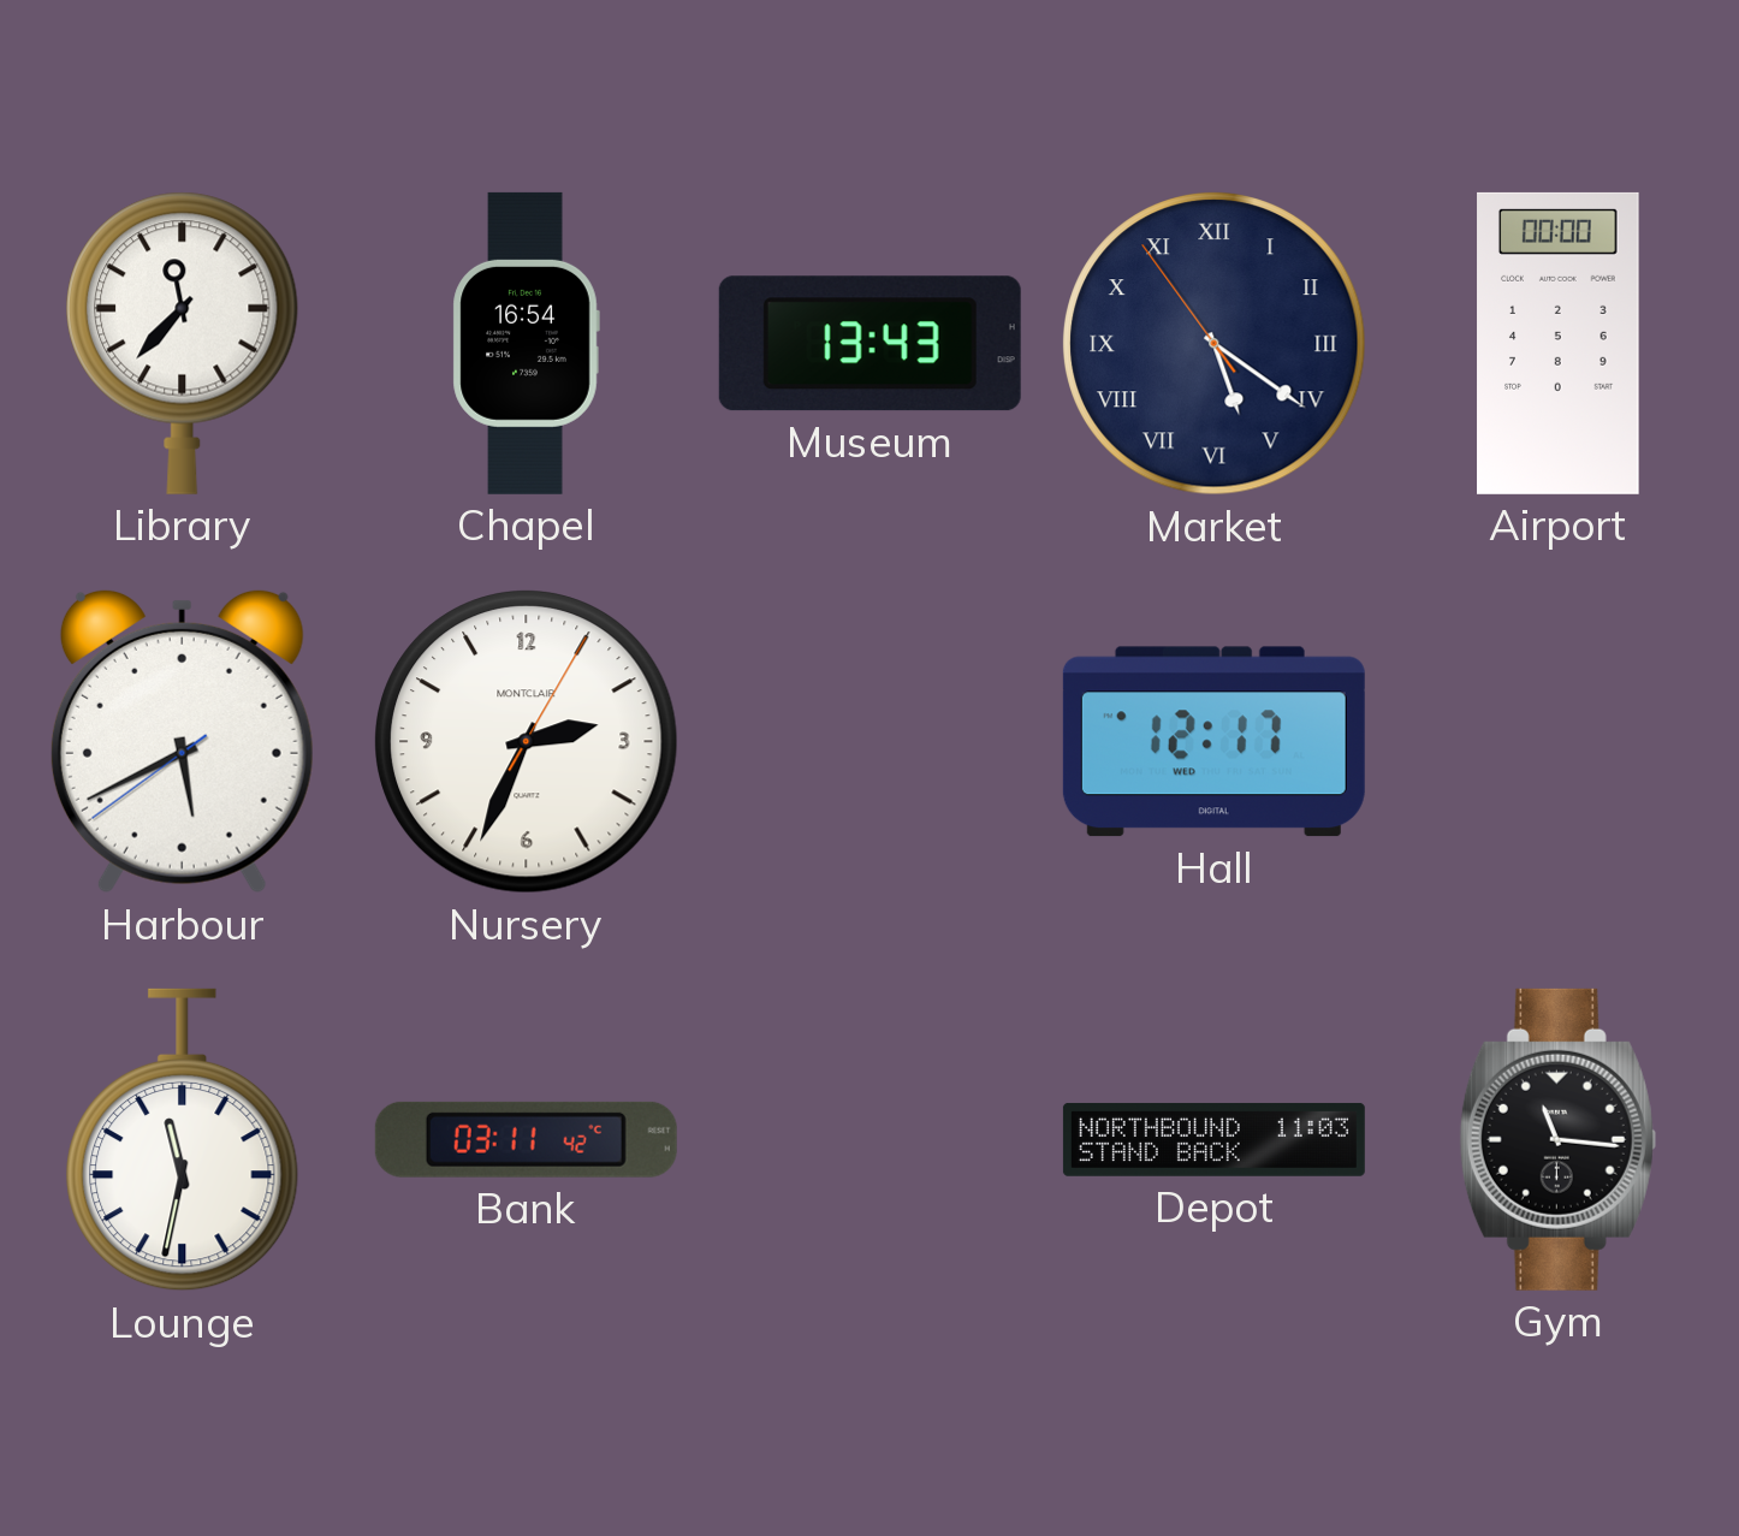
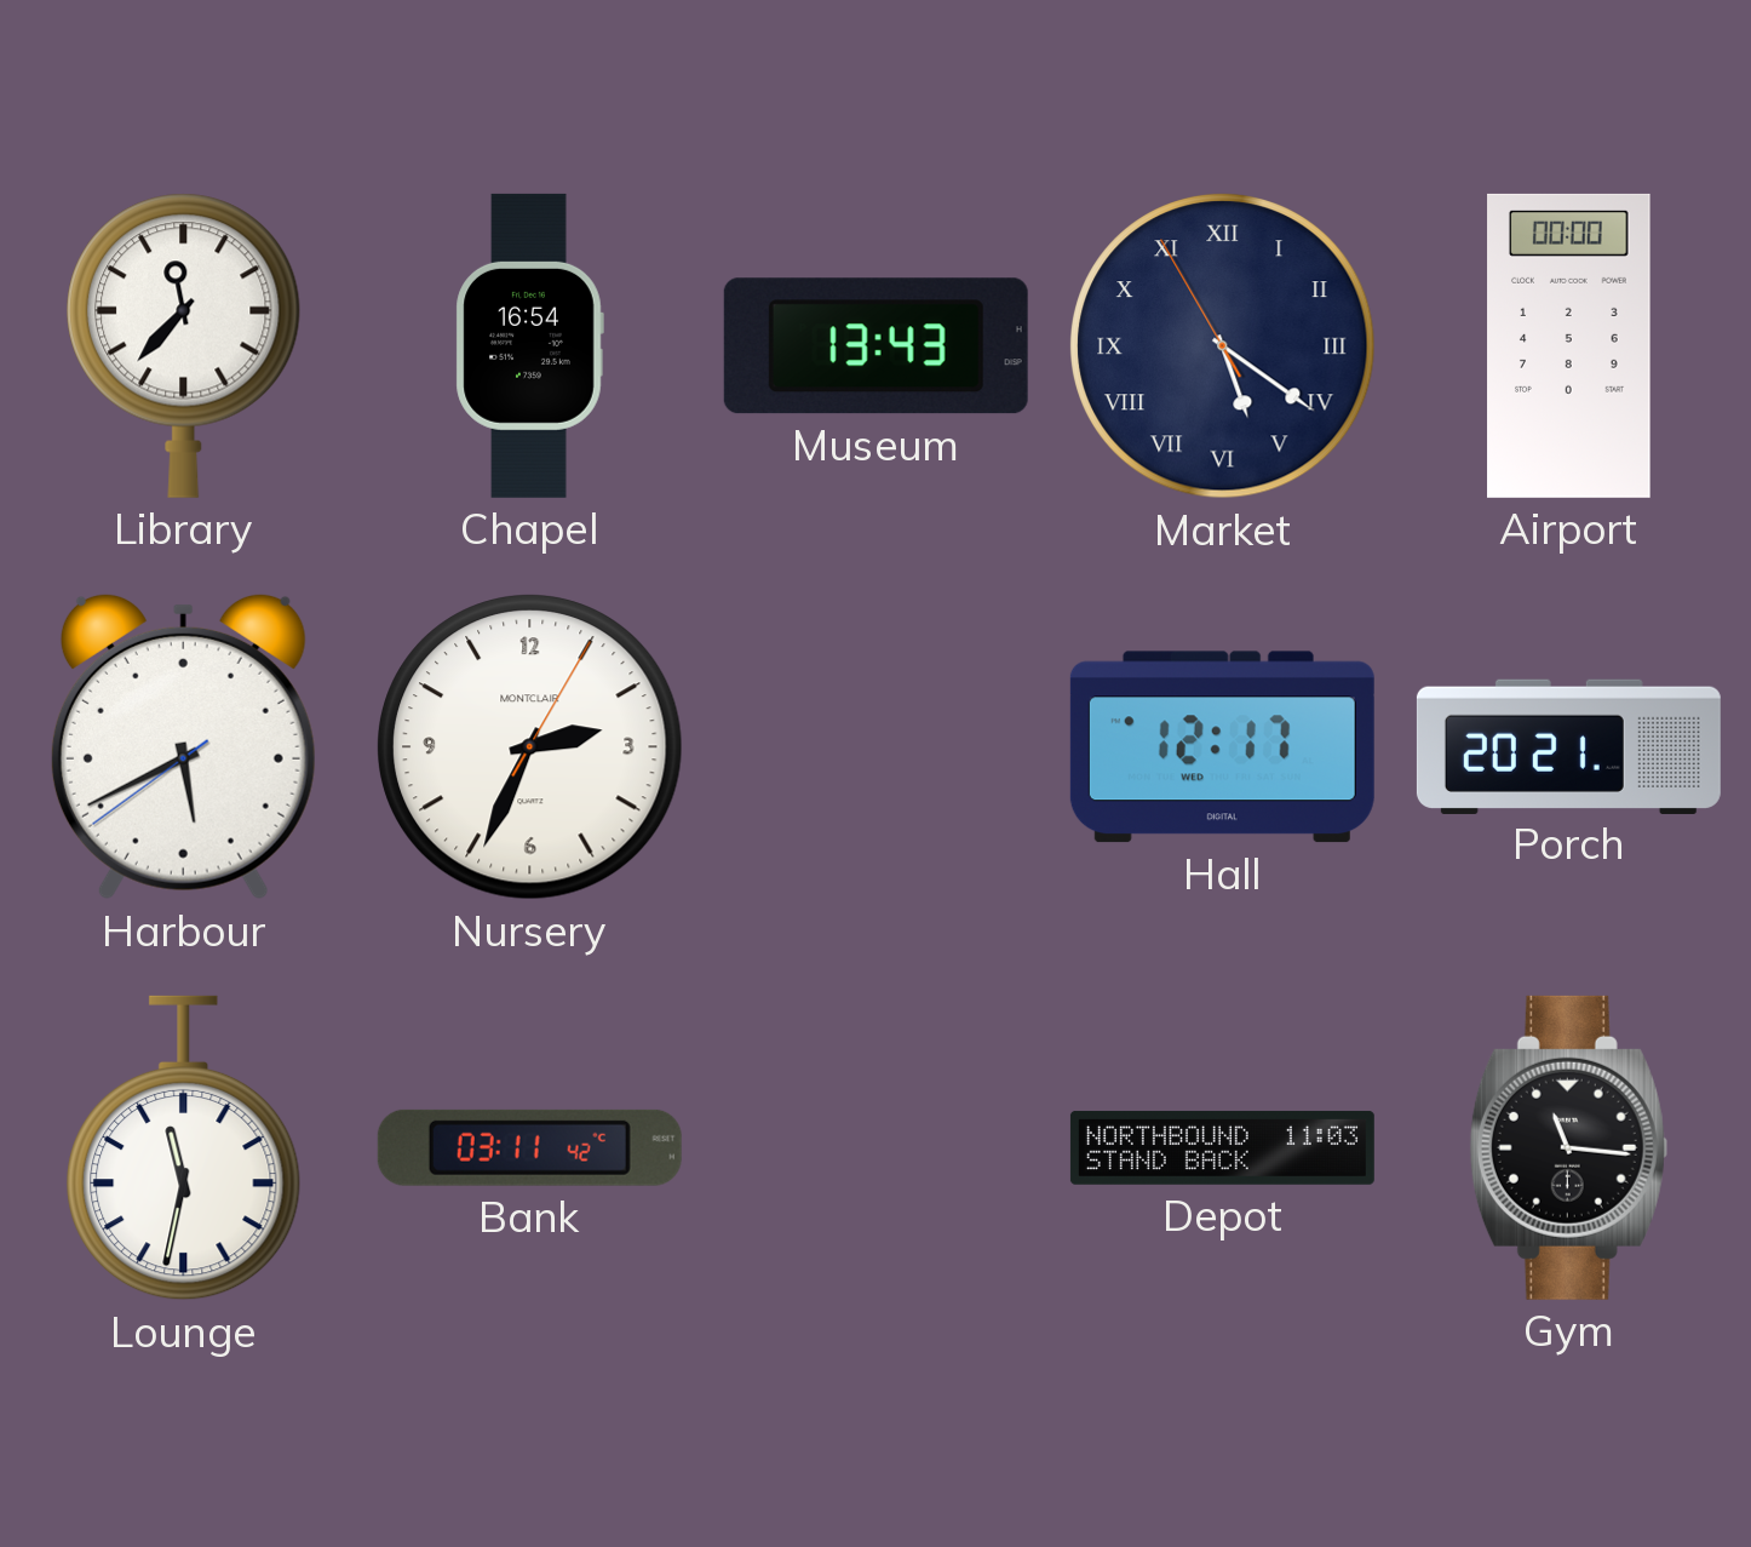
Market: 5:20:54 -> 5:20:55
Porch: none -> 20:21
